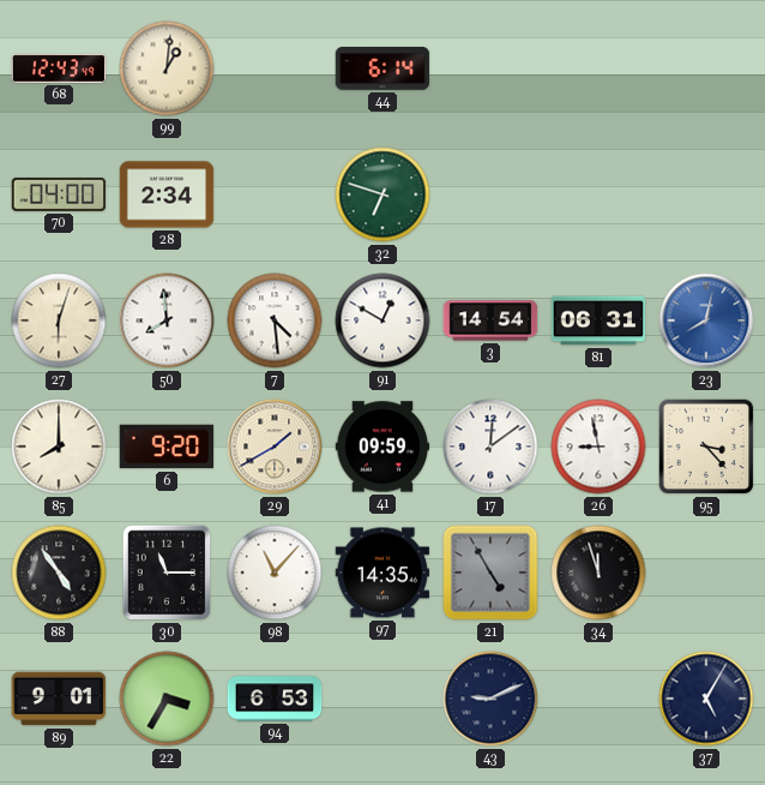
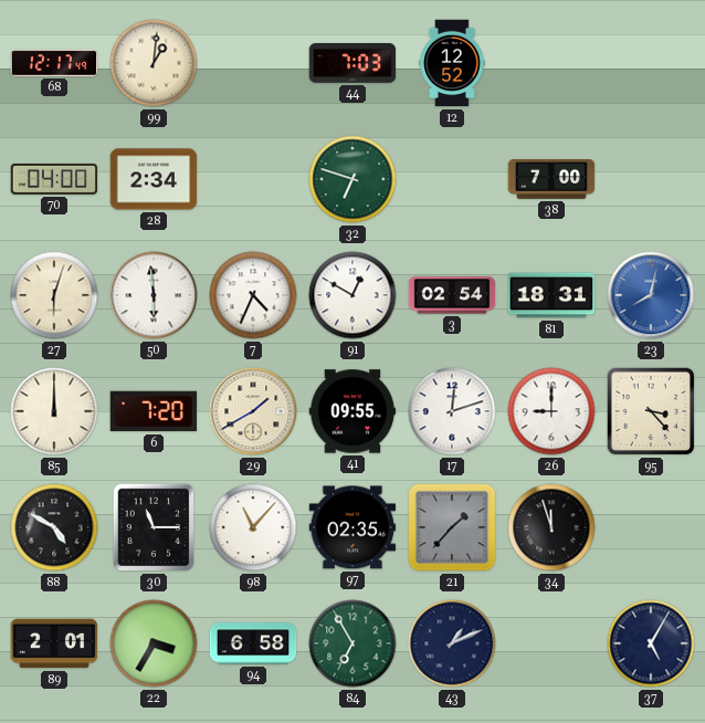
68: 12:43 -> 12:17
44: 6:14 -> 7:03
12: none -> 12:52
38: none -> 7:00
50: 7:59 -> 5:59
7: 4:29 -> 4:34
3: 14:54 -> 02:54
81: 06:31 -> 18:31
85: 8:00 -> 12:00
6: 9:20 -> 7:20
41: 09:59 -> 09:55
17: 12:09 -> 12:12
26: 8:58 -> 9:00
88: 4:54 -> 4:50
97: 14:35 -> 02:35
21: 4:55 -> 1:37
89: 9:01 -> 2:01
94: 6:53 -> 6:58
84: none -> 6:55
43: 9:11 -> 1:11
